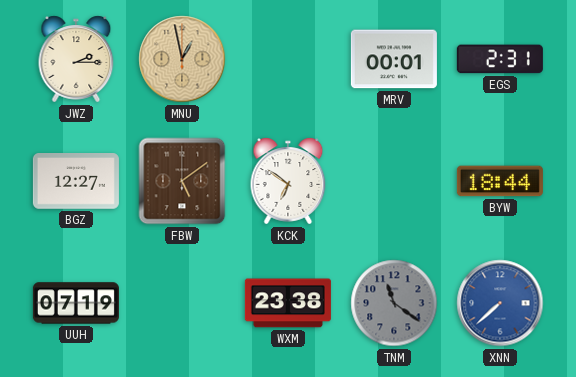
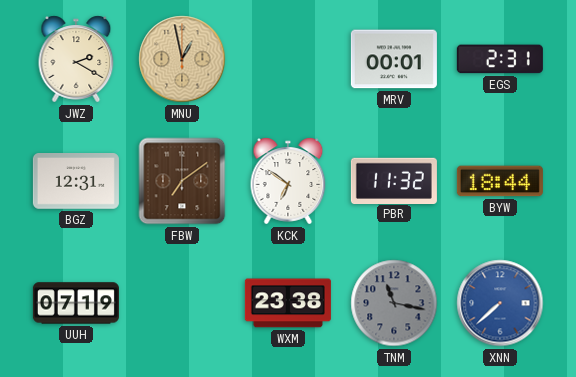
JWZ: 2:15 -> 2:20
BGZ: 12:27 -> 12:31
FBW: 5:09 -> 7:09
PBR: none -> 11:32
TNM: 11:21 -> 11:17
